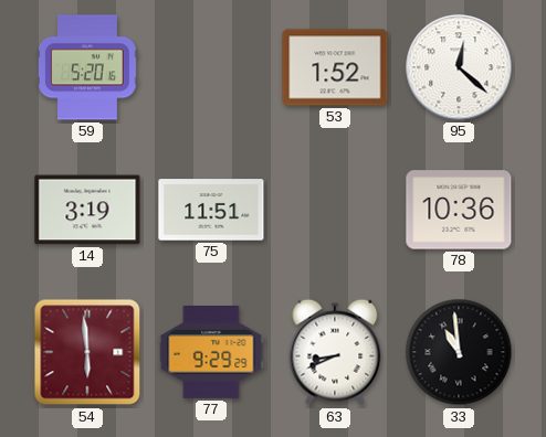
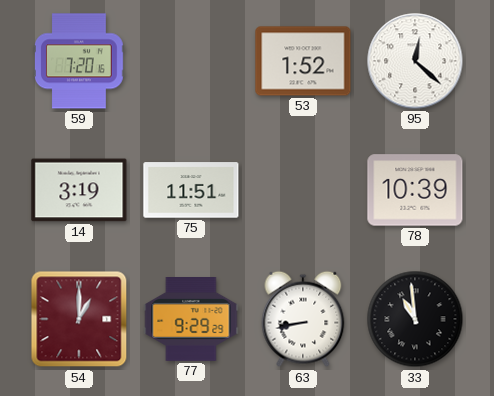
59: 5:20 -> 7:20
78: 10:36 -> 10:39
54: 5:59 -> 1:00
63: 8:41 -> 8:43
